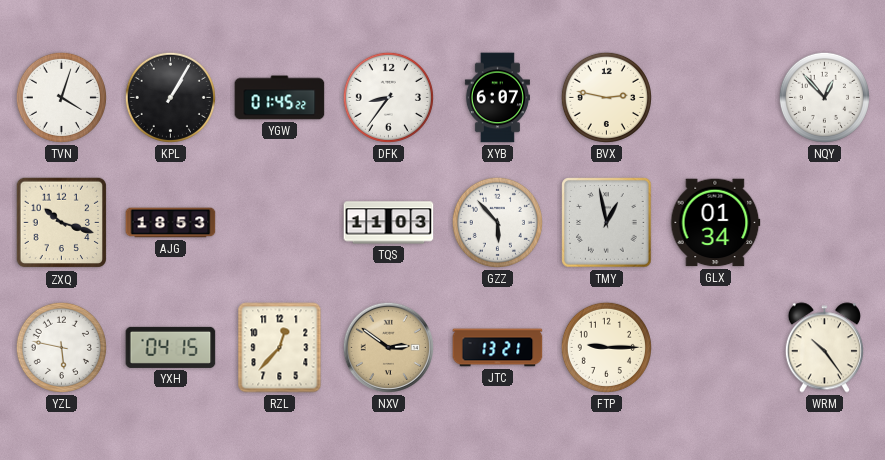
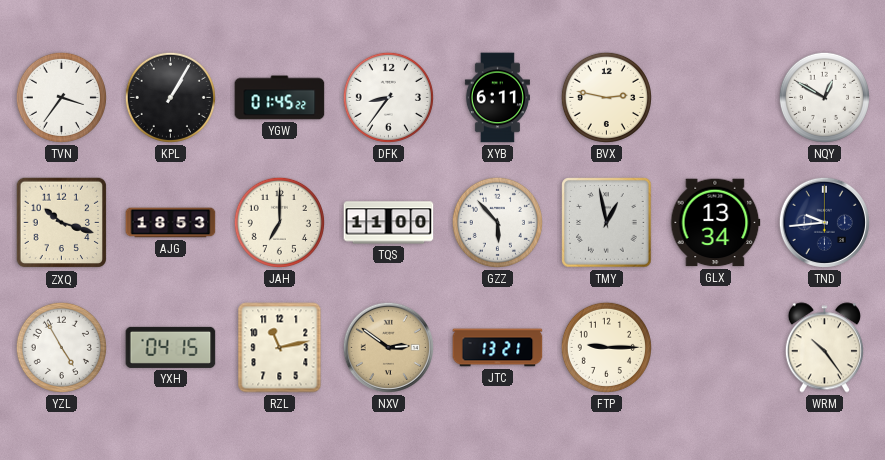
TVN: 4:03 -> 3:36
XYB: 6:07 -> 6:11
NQY: 12:53 -> 12:50
JAH: none -> 7:00
TQS: 11:03 -> 11:00
GLX: 01:34 -> 13:34
TND: none -> 9:44
YZL: 5:47 -> 4:55
RZL: 12:37 -> 11:13
